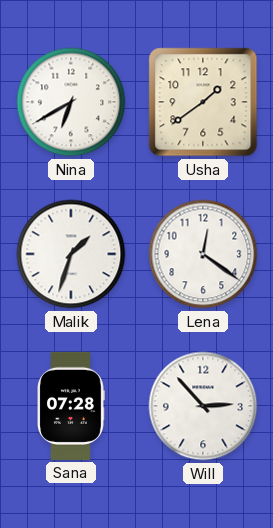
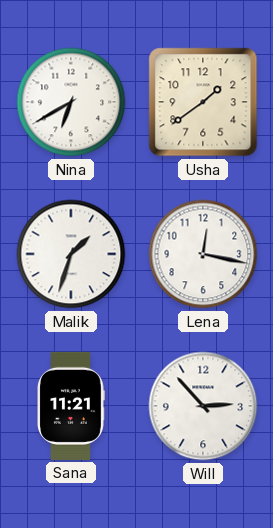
Lena: 12:21 -> 12:17
Sana: 07:28 -> 11:21
